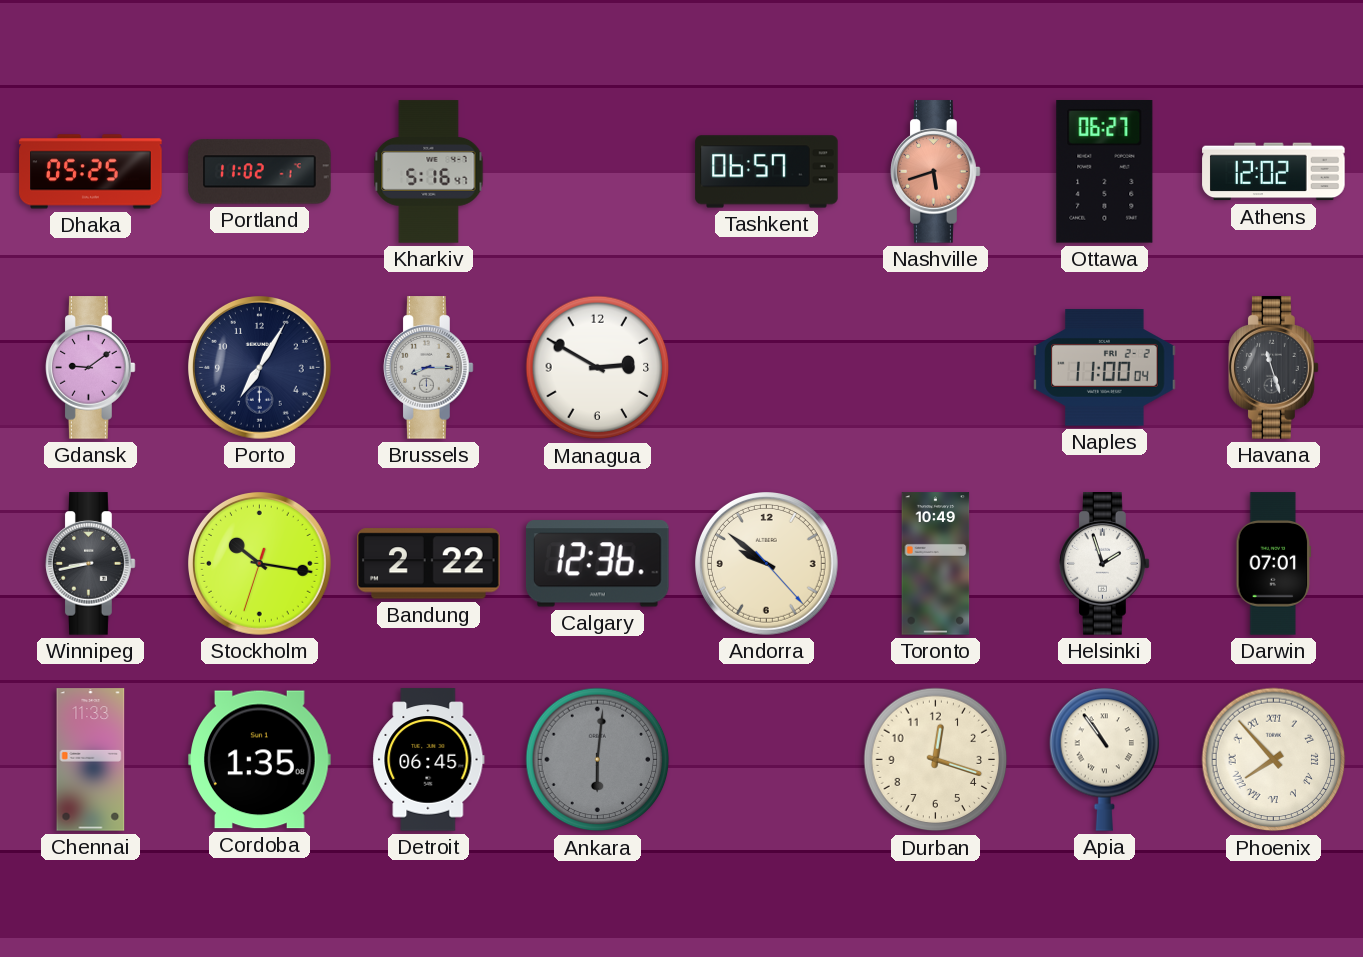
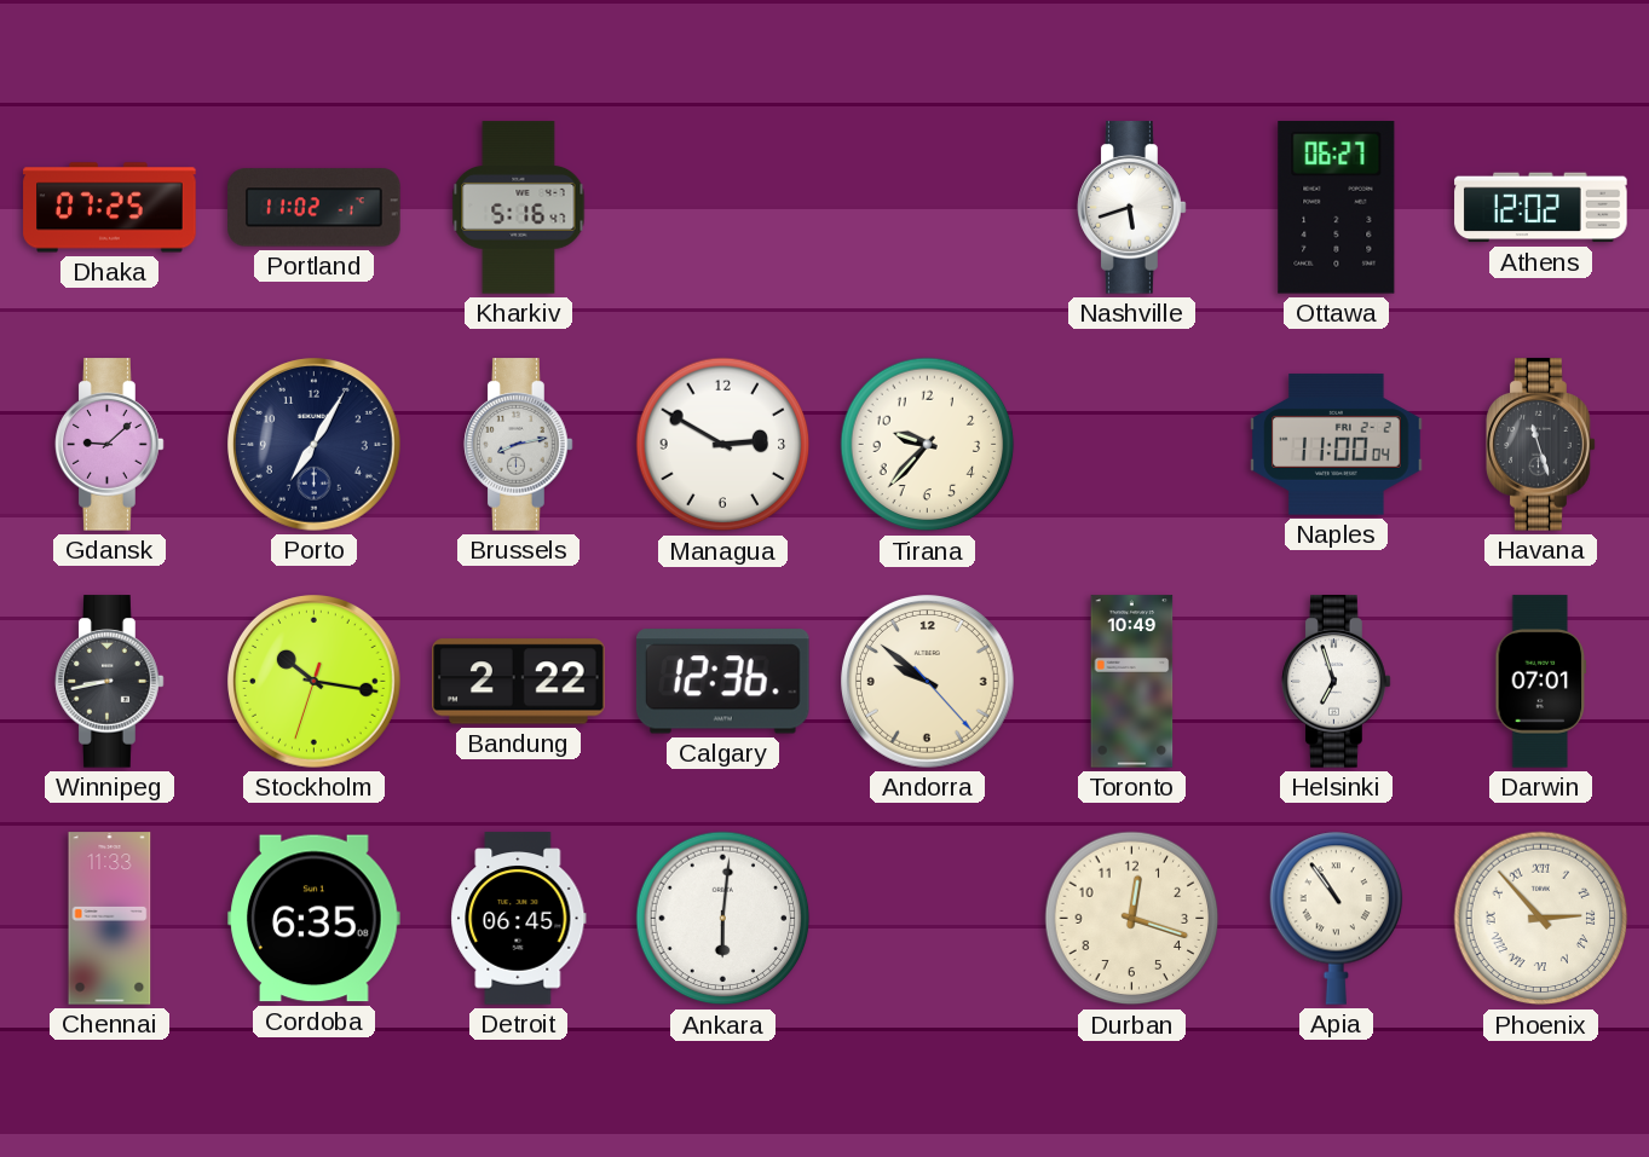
Dhaka: 05:25 -> 07:25
Tashkent: 06:57 -> none
Nashville dial: salmon -> white
Gdansk: 9:09 -> 9:08
Brussels: 8:15 -> 8:13
Tirana: none -> 9:37
Helsinki: 1:57 -> 6:57
Cordoba: 1:35 -> 6:35
Ankara dial: grey -> white
Phoenix: 7:53 -> 2:53
